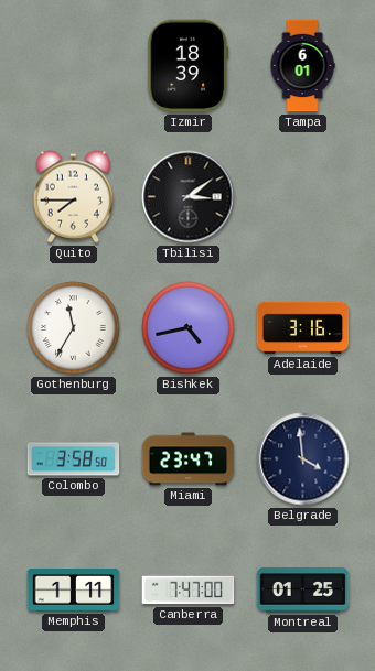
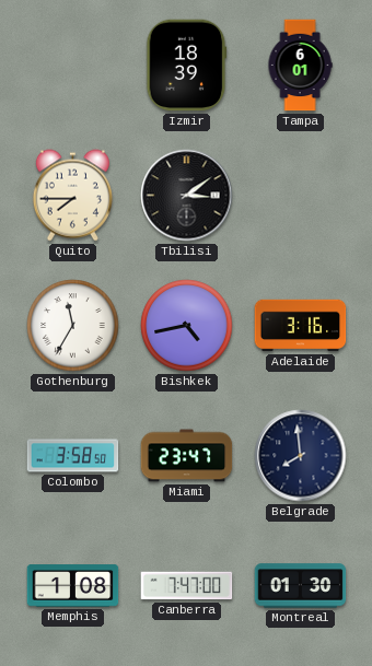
Belgrade: 3:59 -> 7:59
Memphis: 1:11 -> 1:08
Montreal: 01:25 -> 01:30
